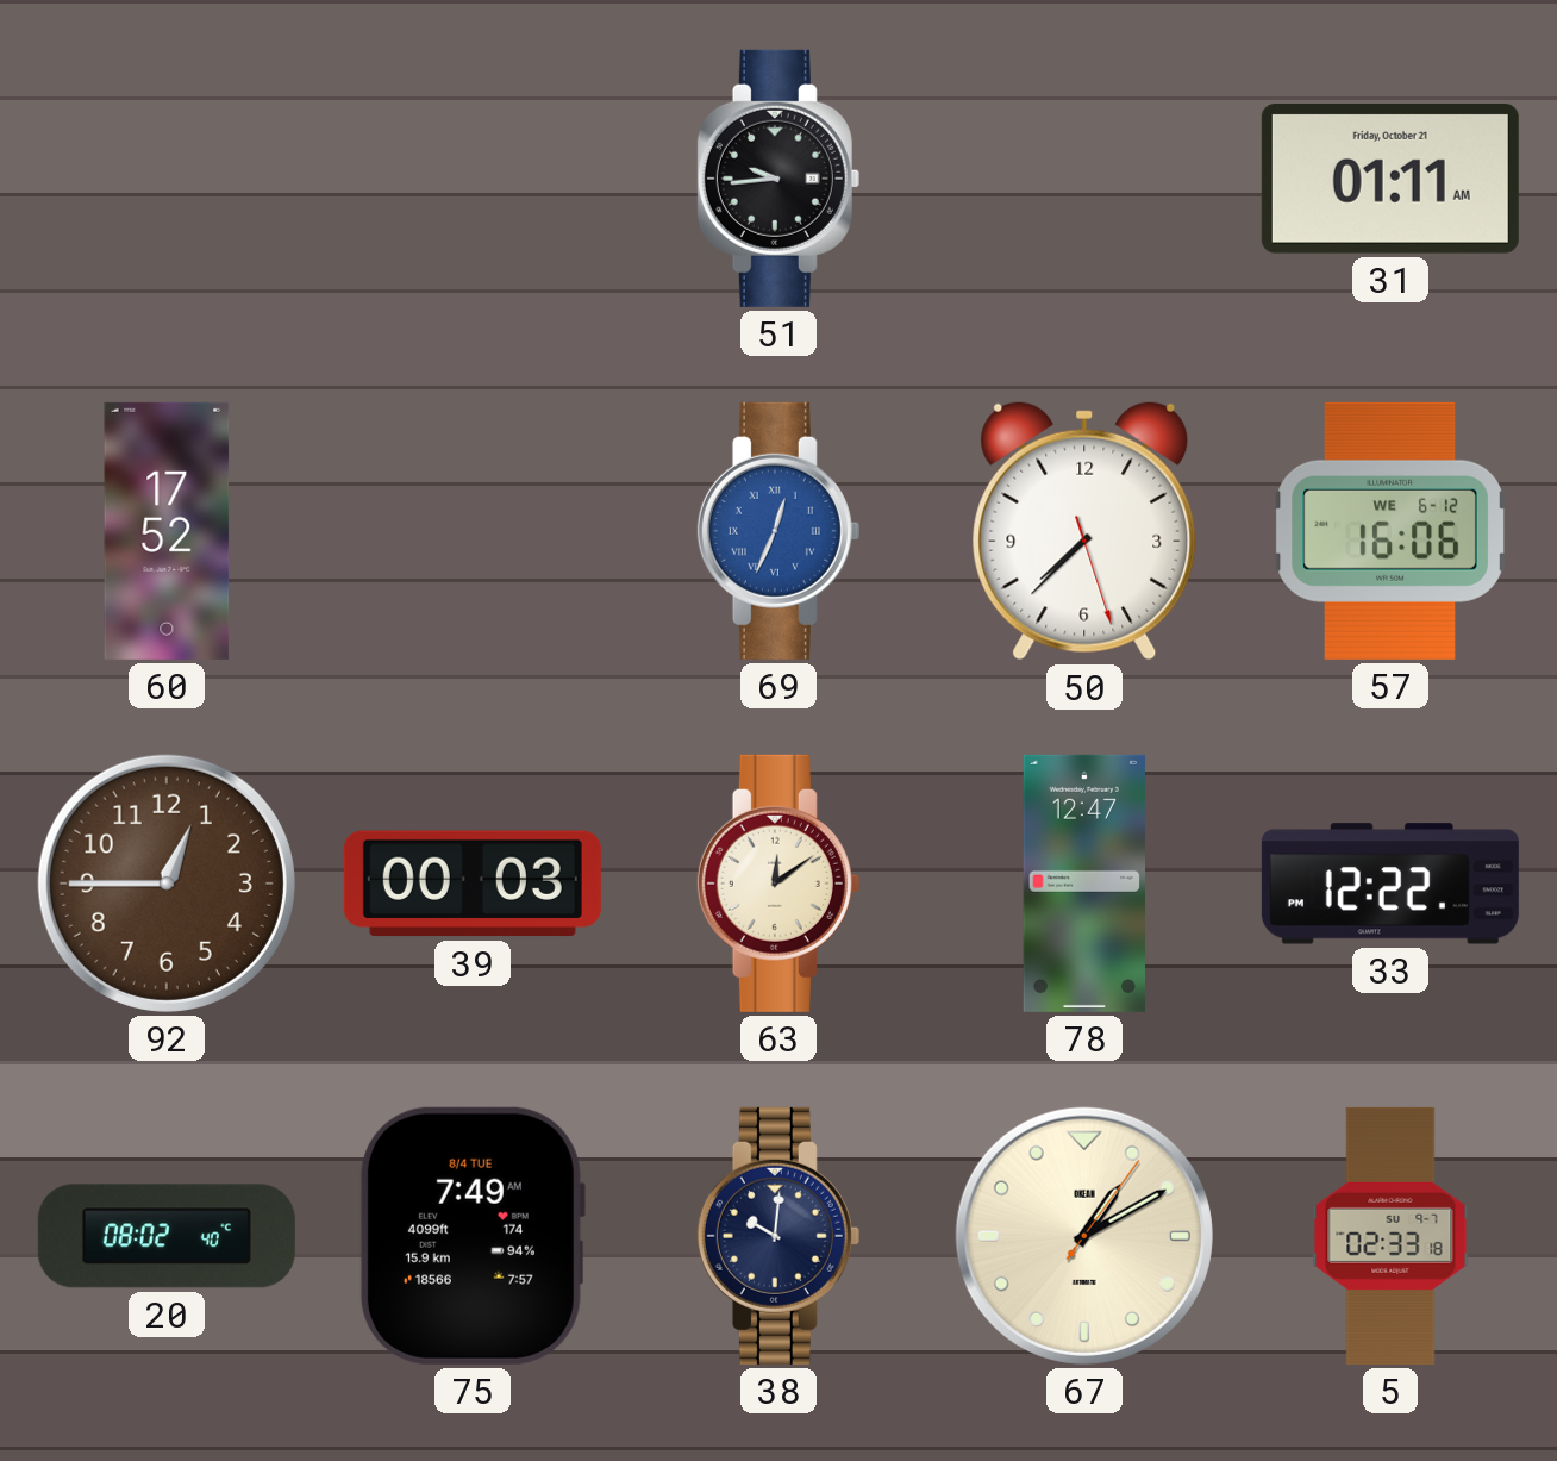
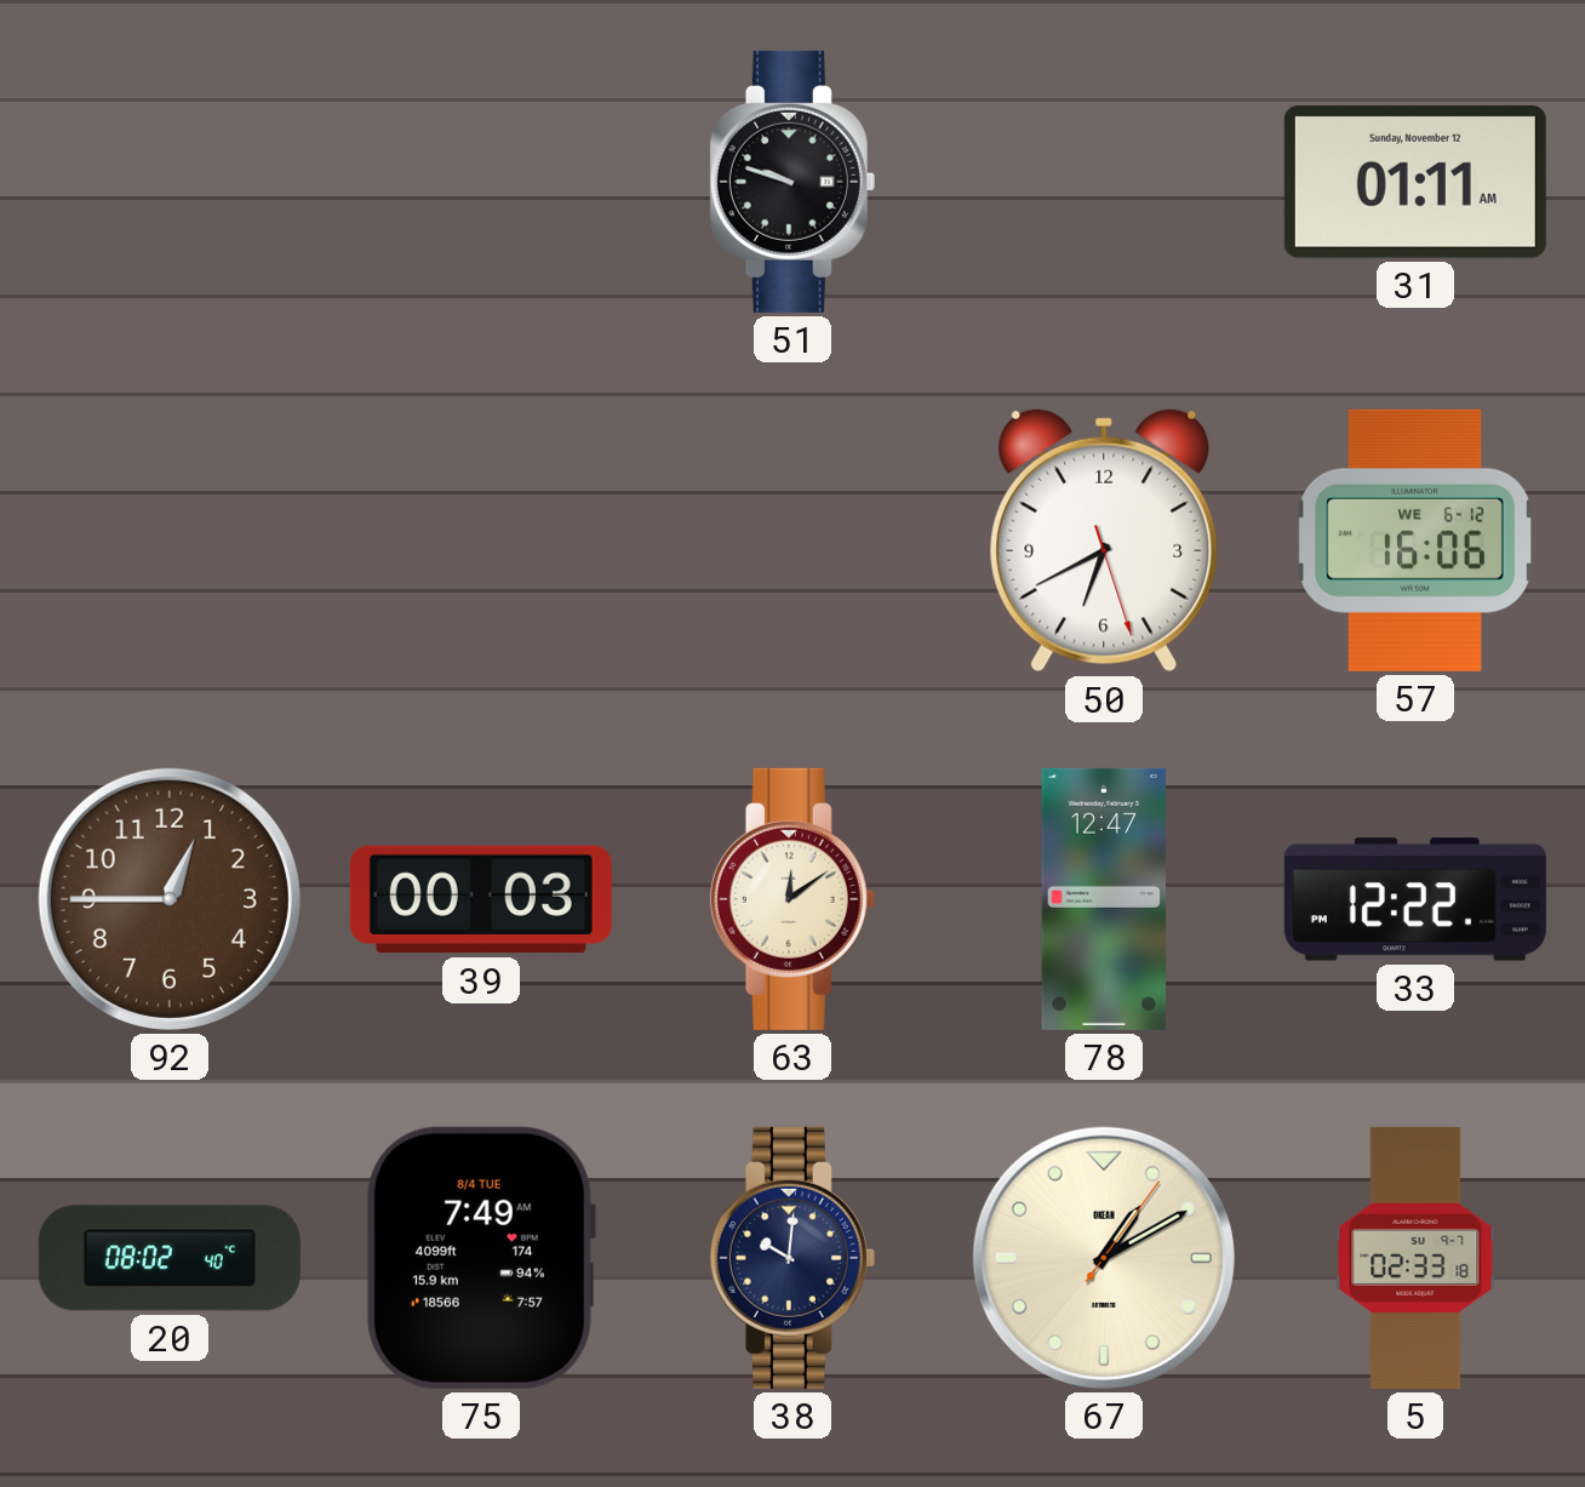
51: 9:44 -> 9:48
31 date: Friday, October 21 -> Sunday, November 12
60: 17:52 -> none
69: 12:34 -> none
50: 7:37 -> 6:40
